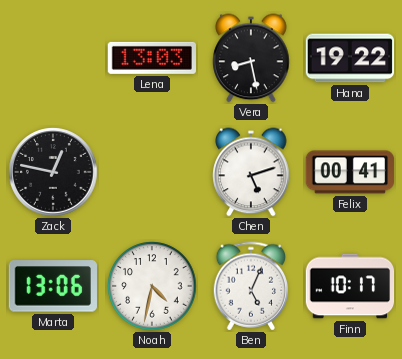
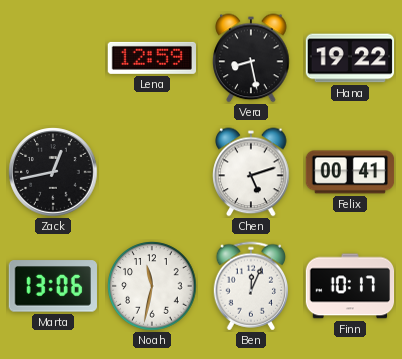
Lena: 13:03 -> 12:59
Zack: 12:47 -> 12:43
Noah: 4:32 -> 11:32
Ben: 5:04 -> 12:04
